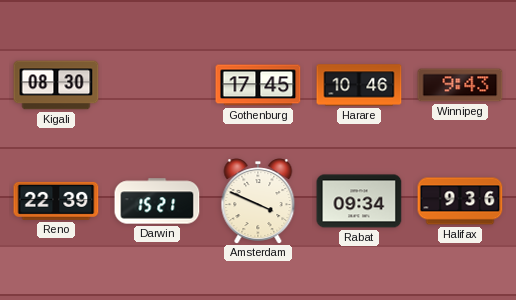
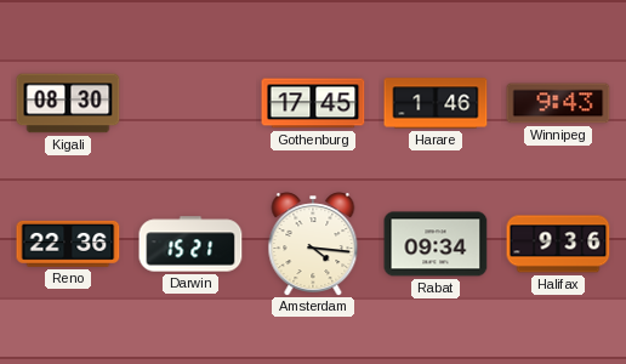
Harare: 10:46 -> 1:46
Reno: 22:39 -> 22:36
Amsterdam: 3:49 -> 4:16
